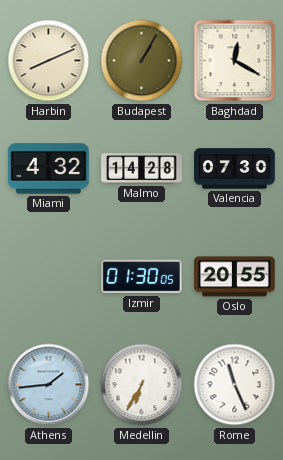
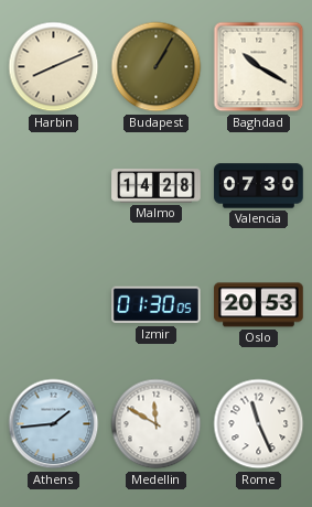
Baghdad: 12:20 -> 10:20
Miami: 4:32 -> none
Oslo: 20:55 -> 20:53
Medellin: 6:35 -> 11:50
